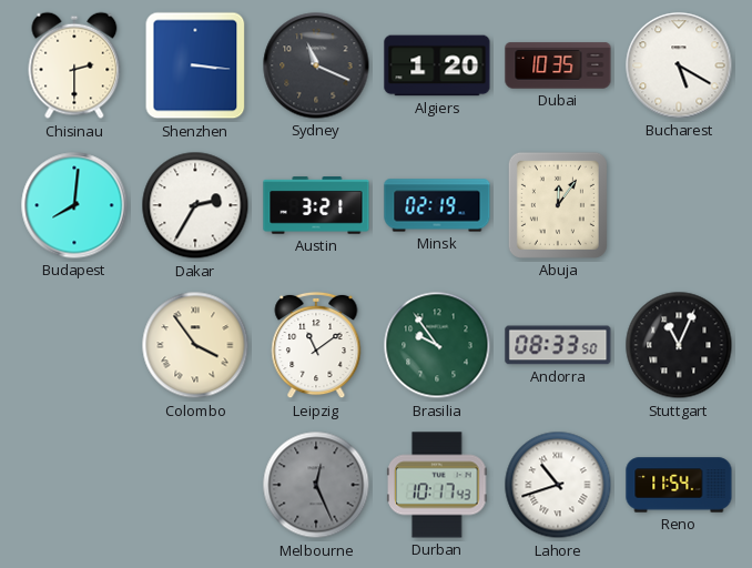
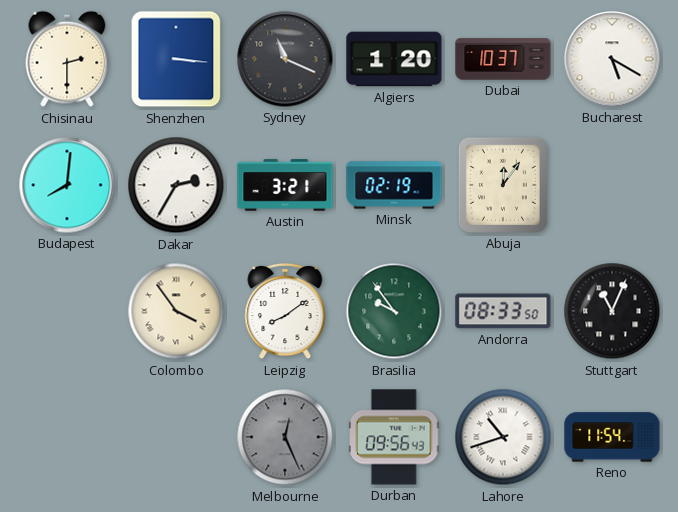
Dubai: 10:35 -> 10:37
Leipzig: 11:09 -> 8:09
Durban: 10:17 -> 09:56
